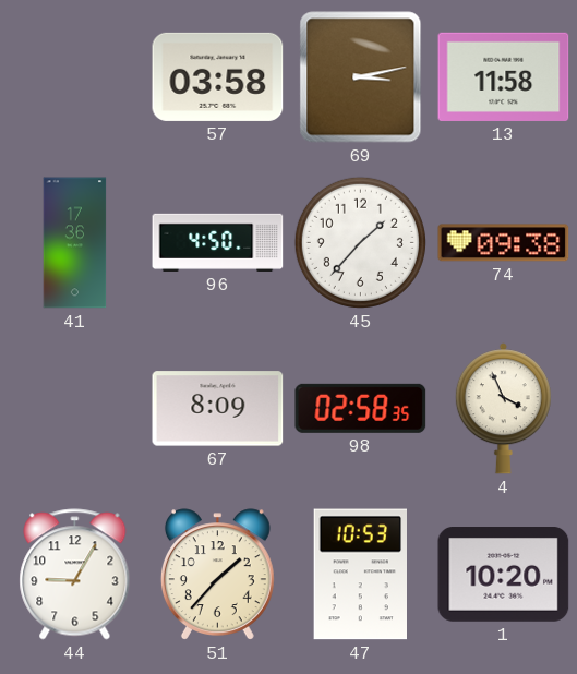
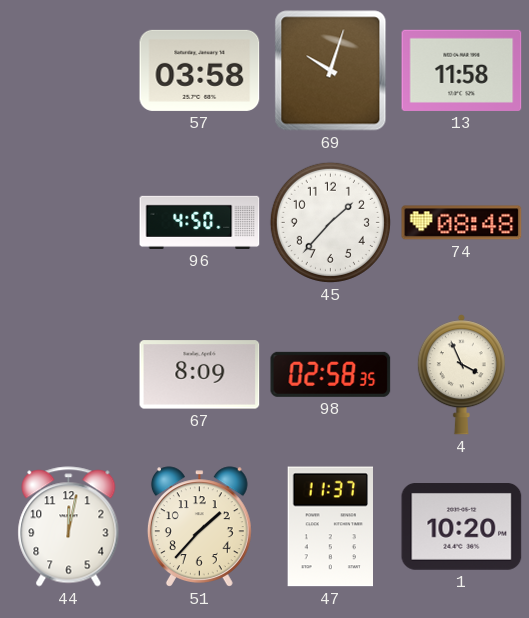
69: 3:13 -> 10:03
41: 17:36 -> none
74: 09:38 -> 08:48
44: 9:05 -> 12:02
47: 10:53 -> 11:37
